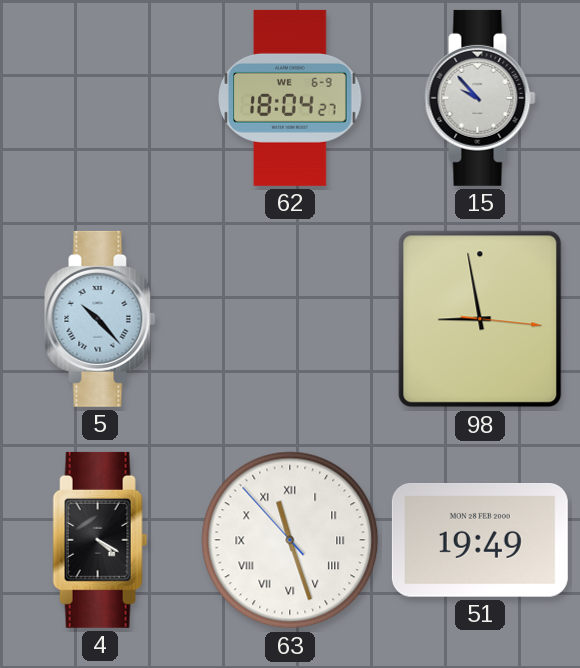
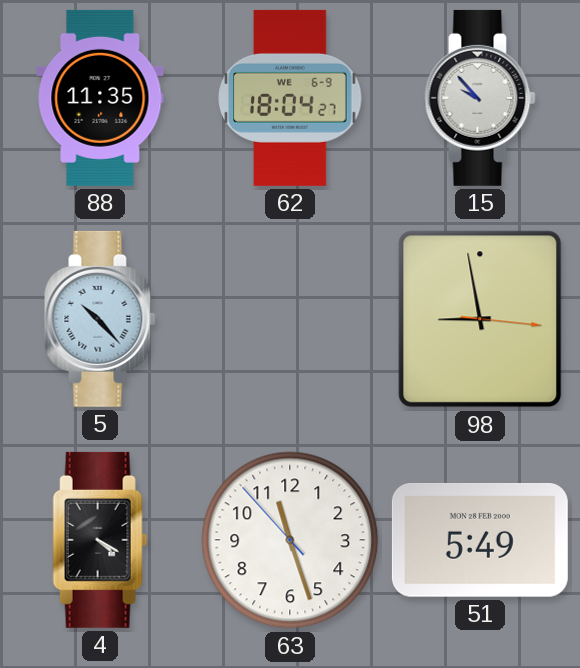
88: none -> 11:35
63 numerals: Roman -> Arabic
51: 19:49 -> 5:49
